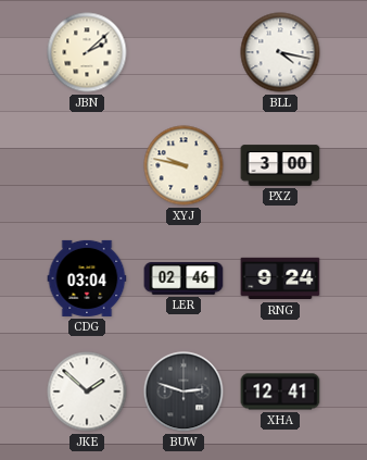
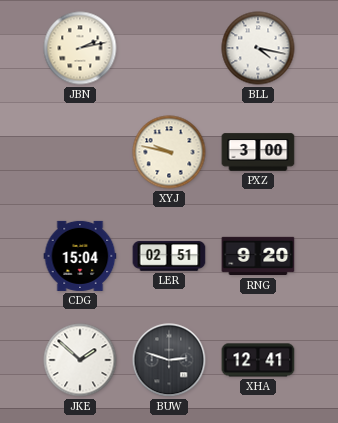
JBN: 2:08 -> 2:13
CDG: 03:04 -> 15:04
LER: 02:46 -> 02:51
RNG: 9:24 -> 9:20
